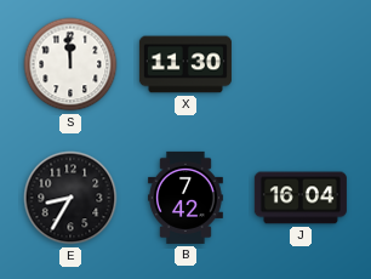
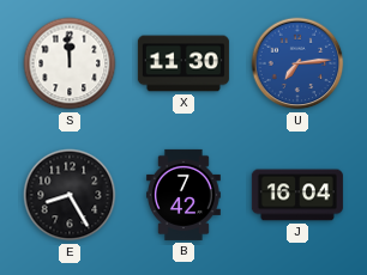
U: none -> 7:14
E: 8:35 -> 8:25
